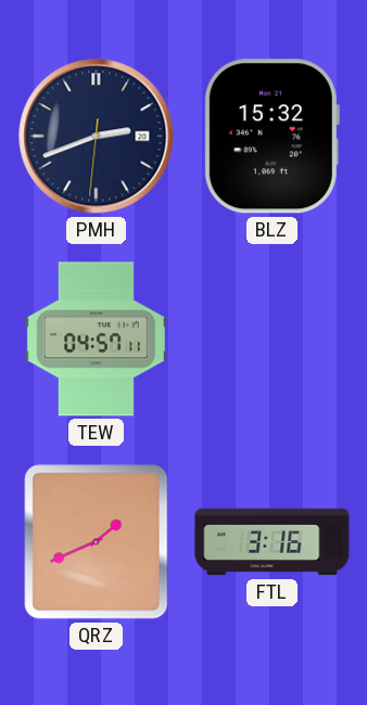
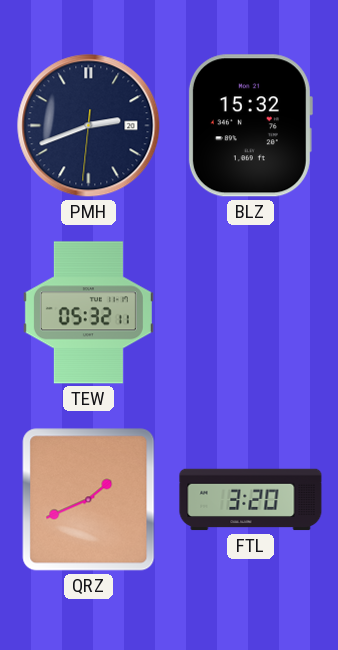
TEW: 04:57 -> 05:32
FTL: 3:16 -> 3:20
